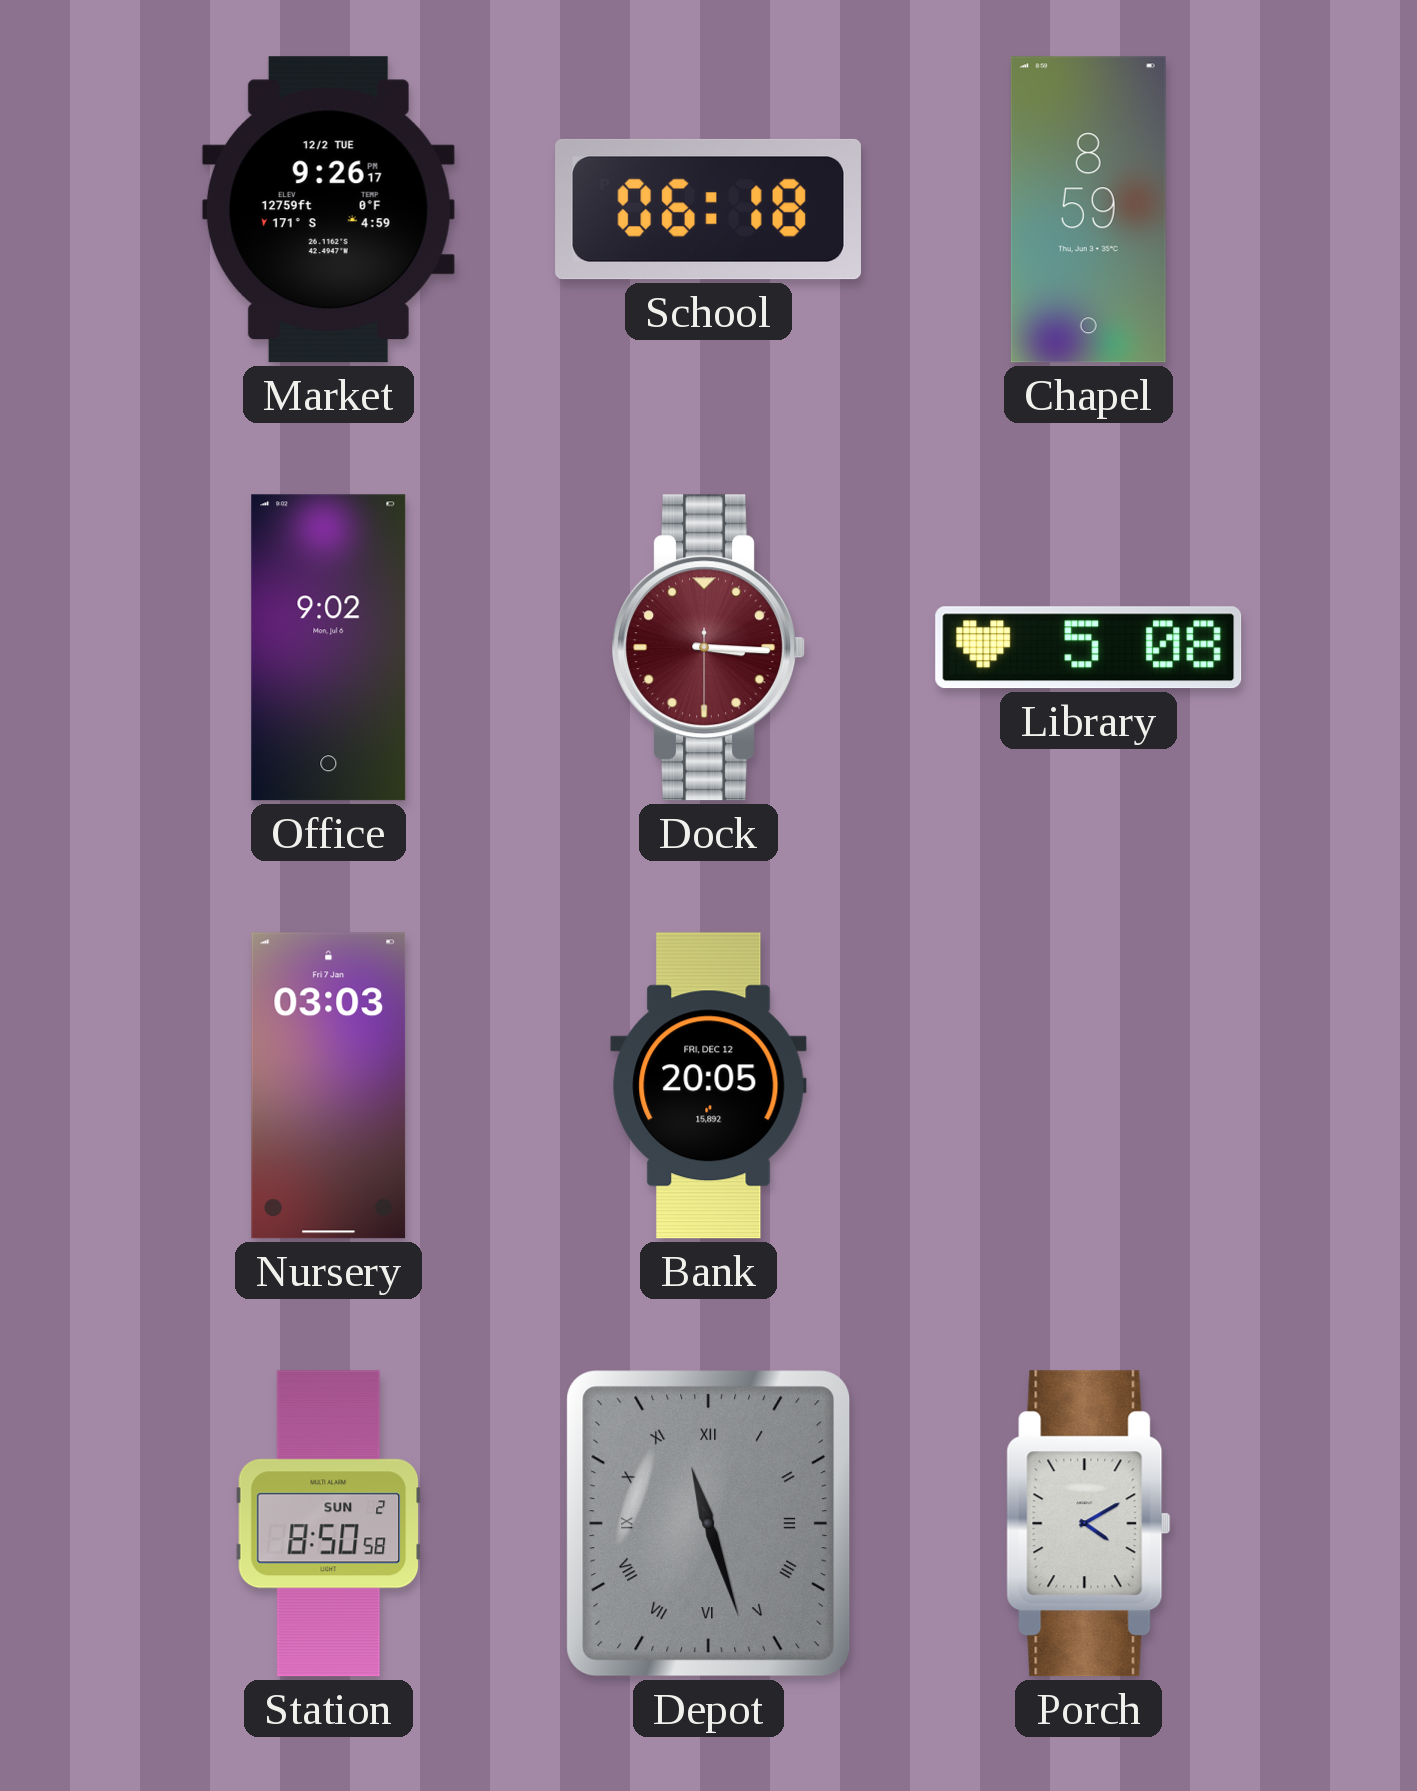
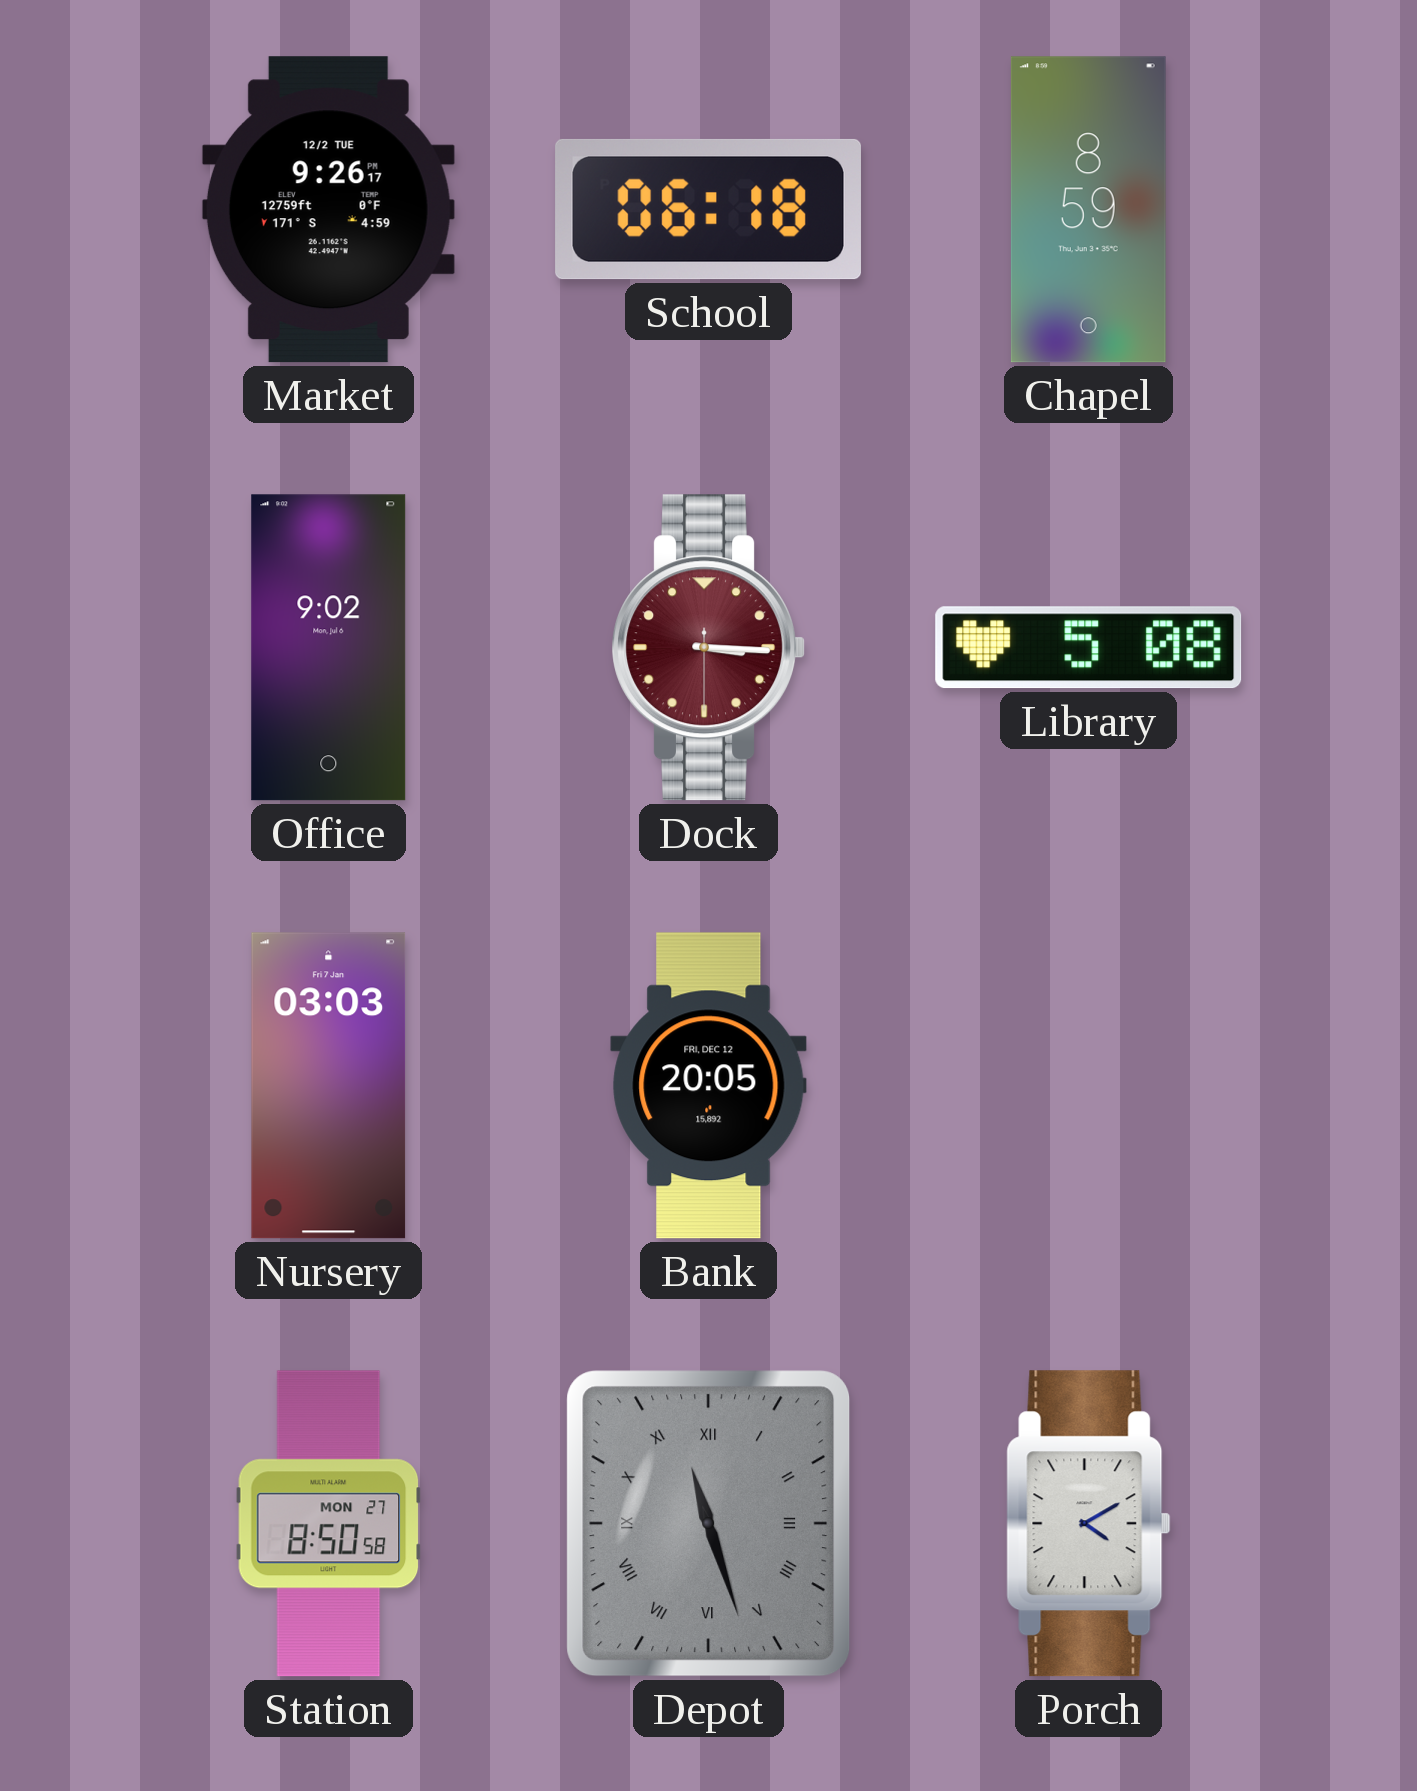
Station date: SUN 2 -> MON 27
